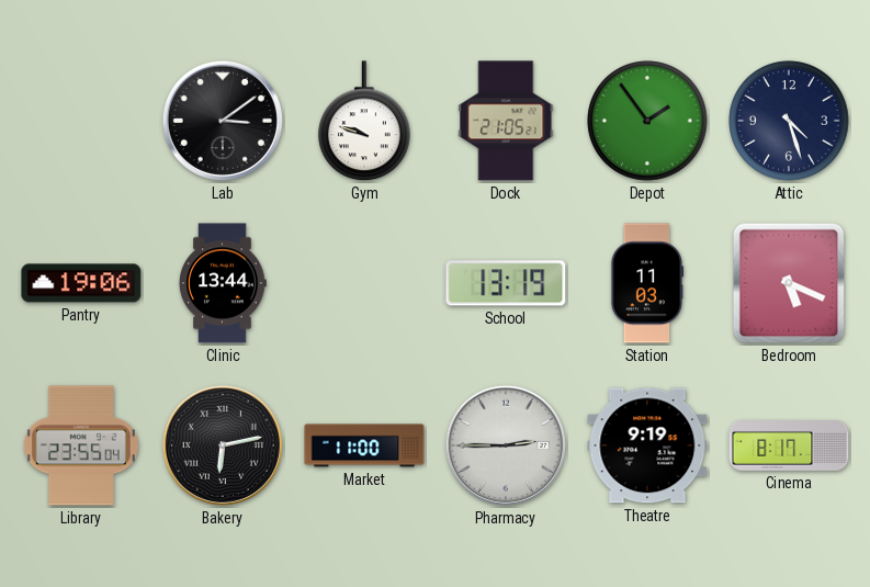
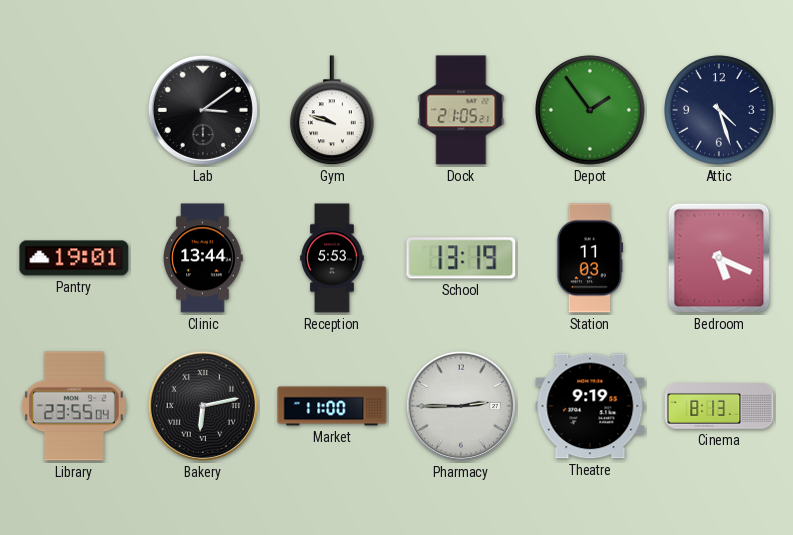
Pantry: 19:06 -> 19:01
Reception: none -> 5:53
Cinema: 8:17 -> 8:13
